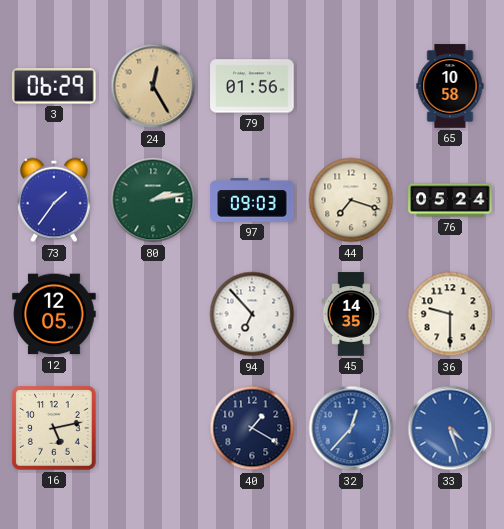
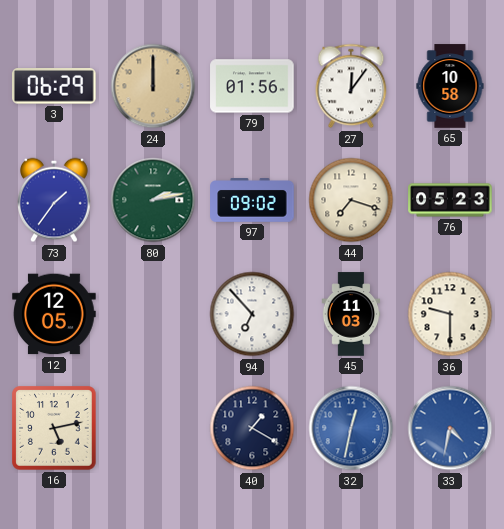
24: 12:25 -> 12:00
27: none -> 12:06
97: 09:03 -> 09:02
76: 05:24 -> 05:23
45: 14:35 -> 11:03
32: 12:37 -> 12:32
33: 4:27 -> 4:32
